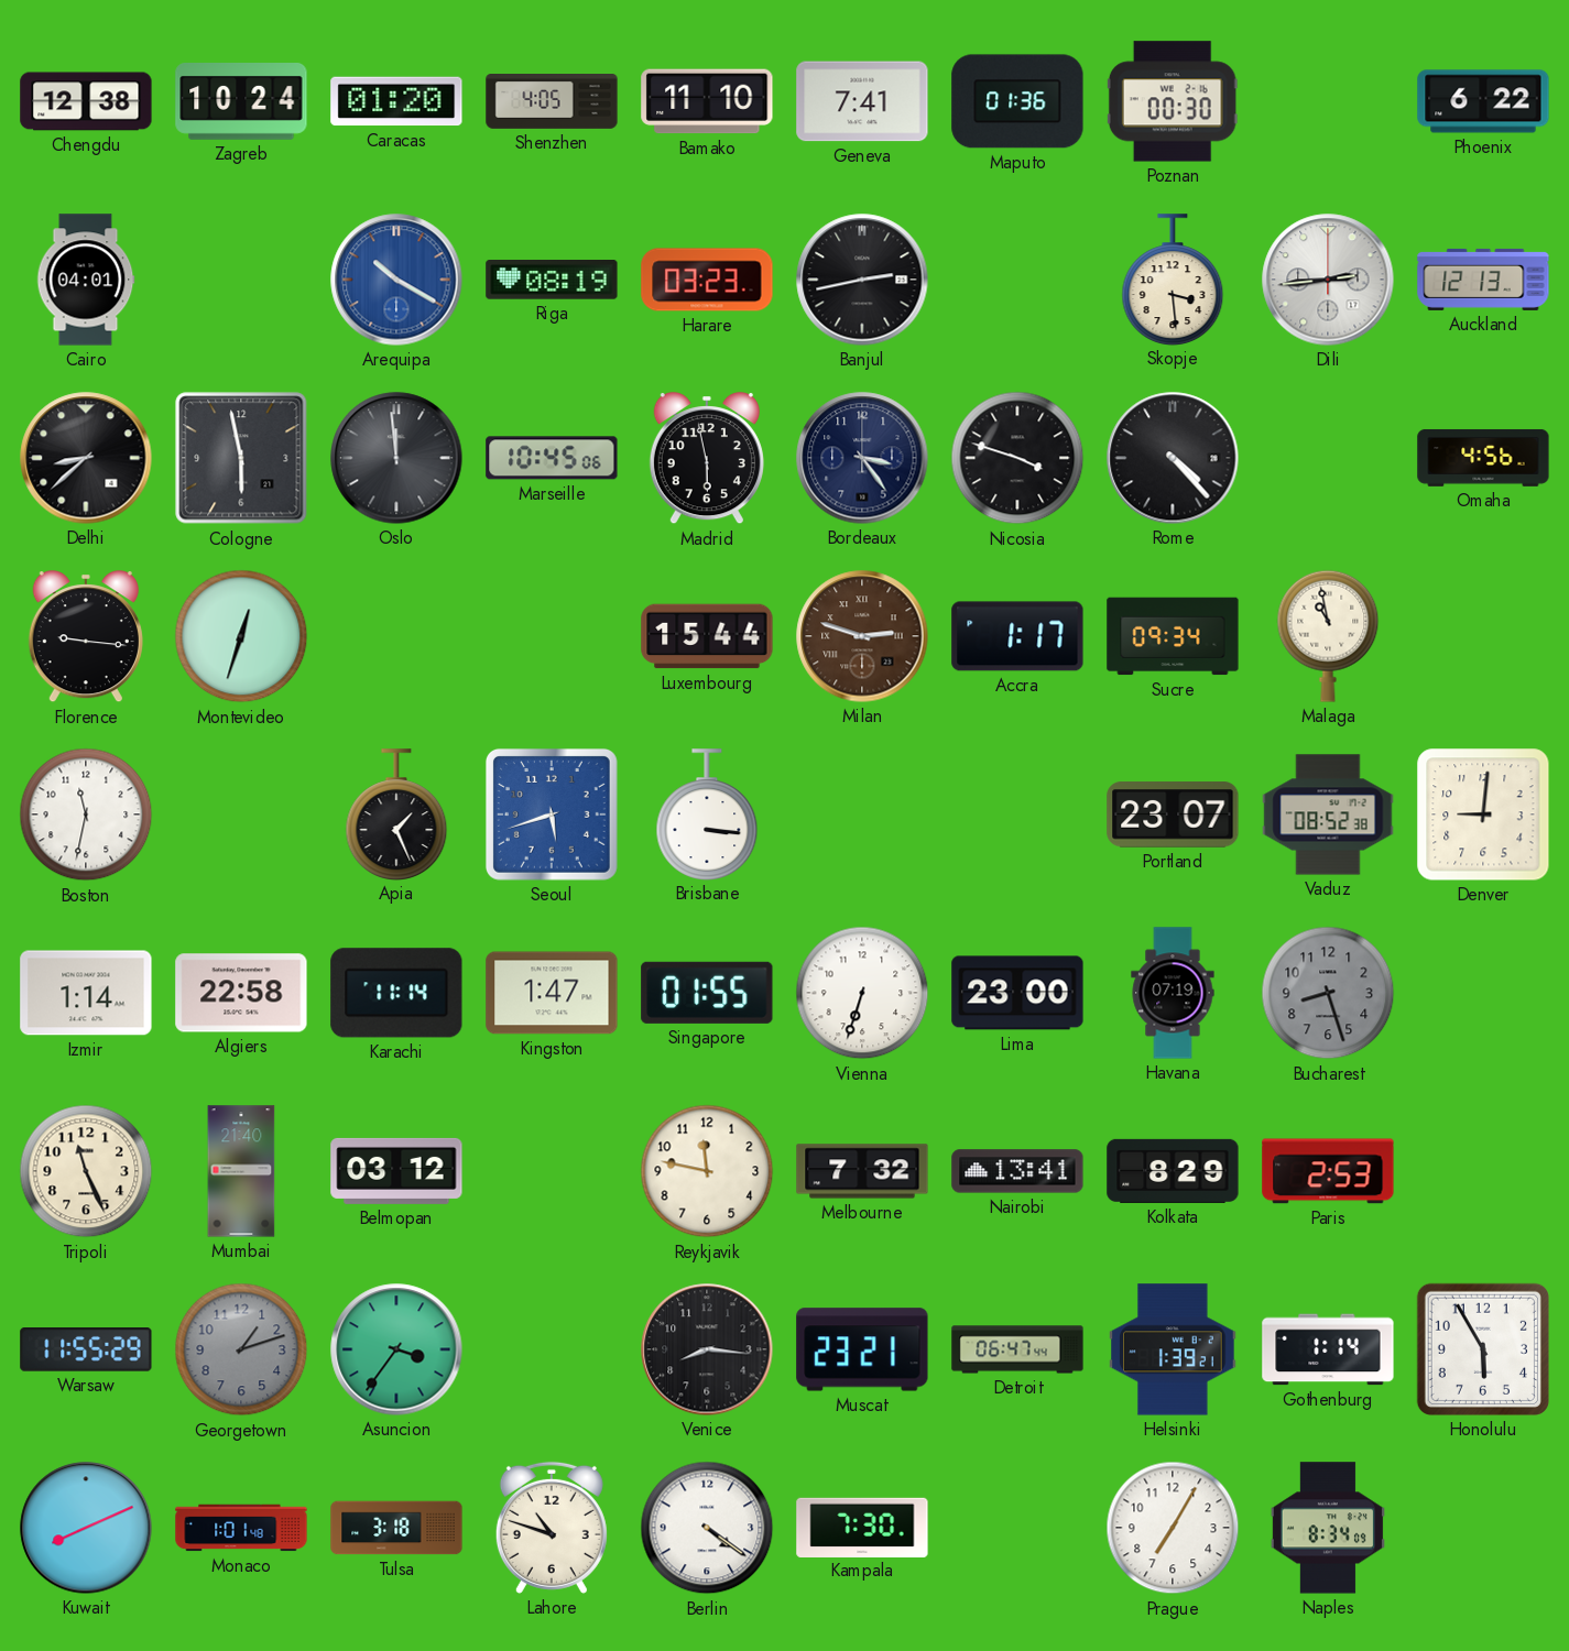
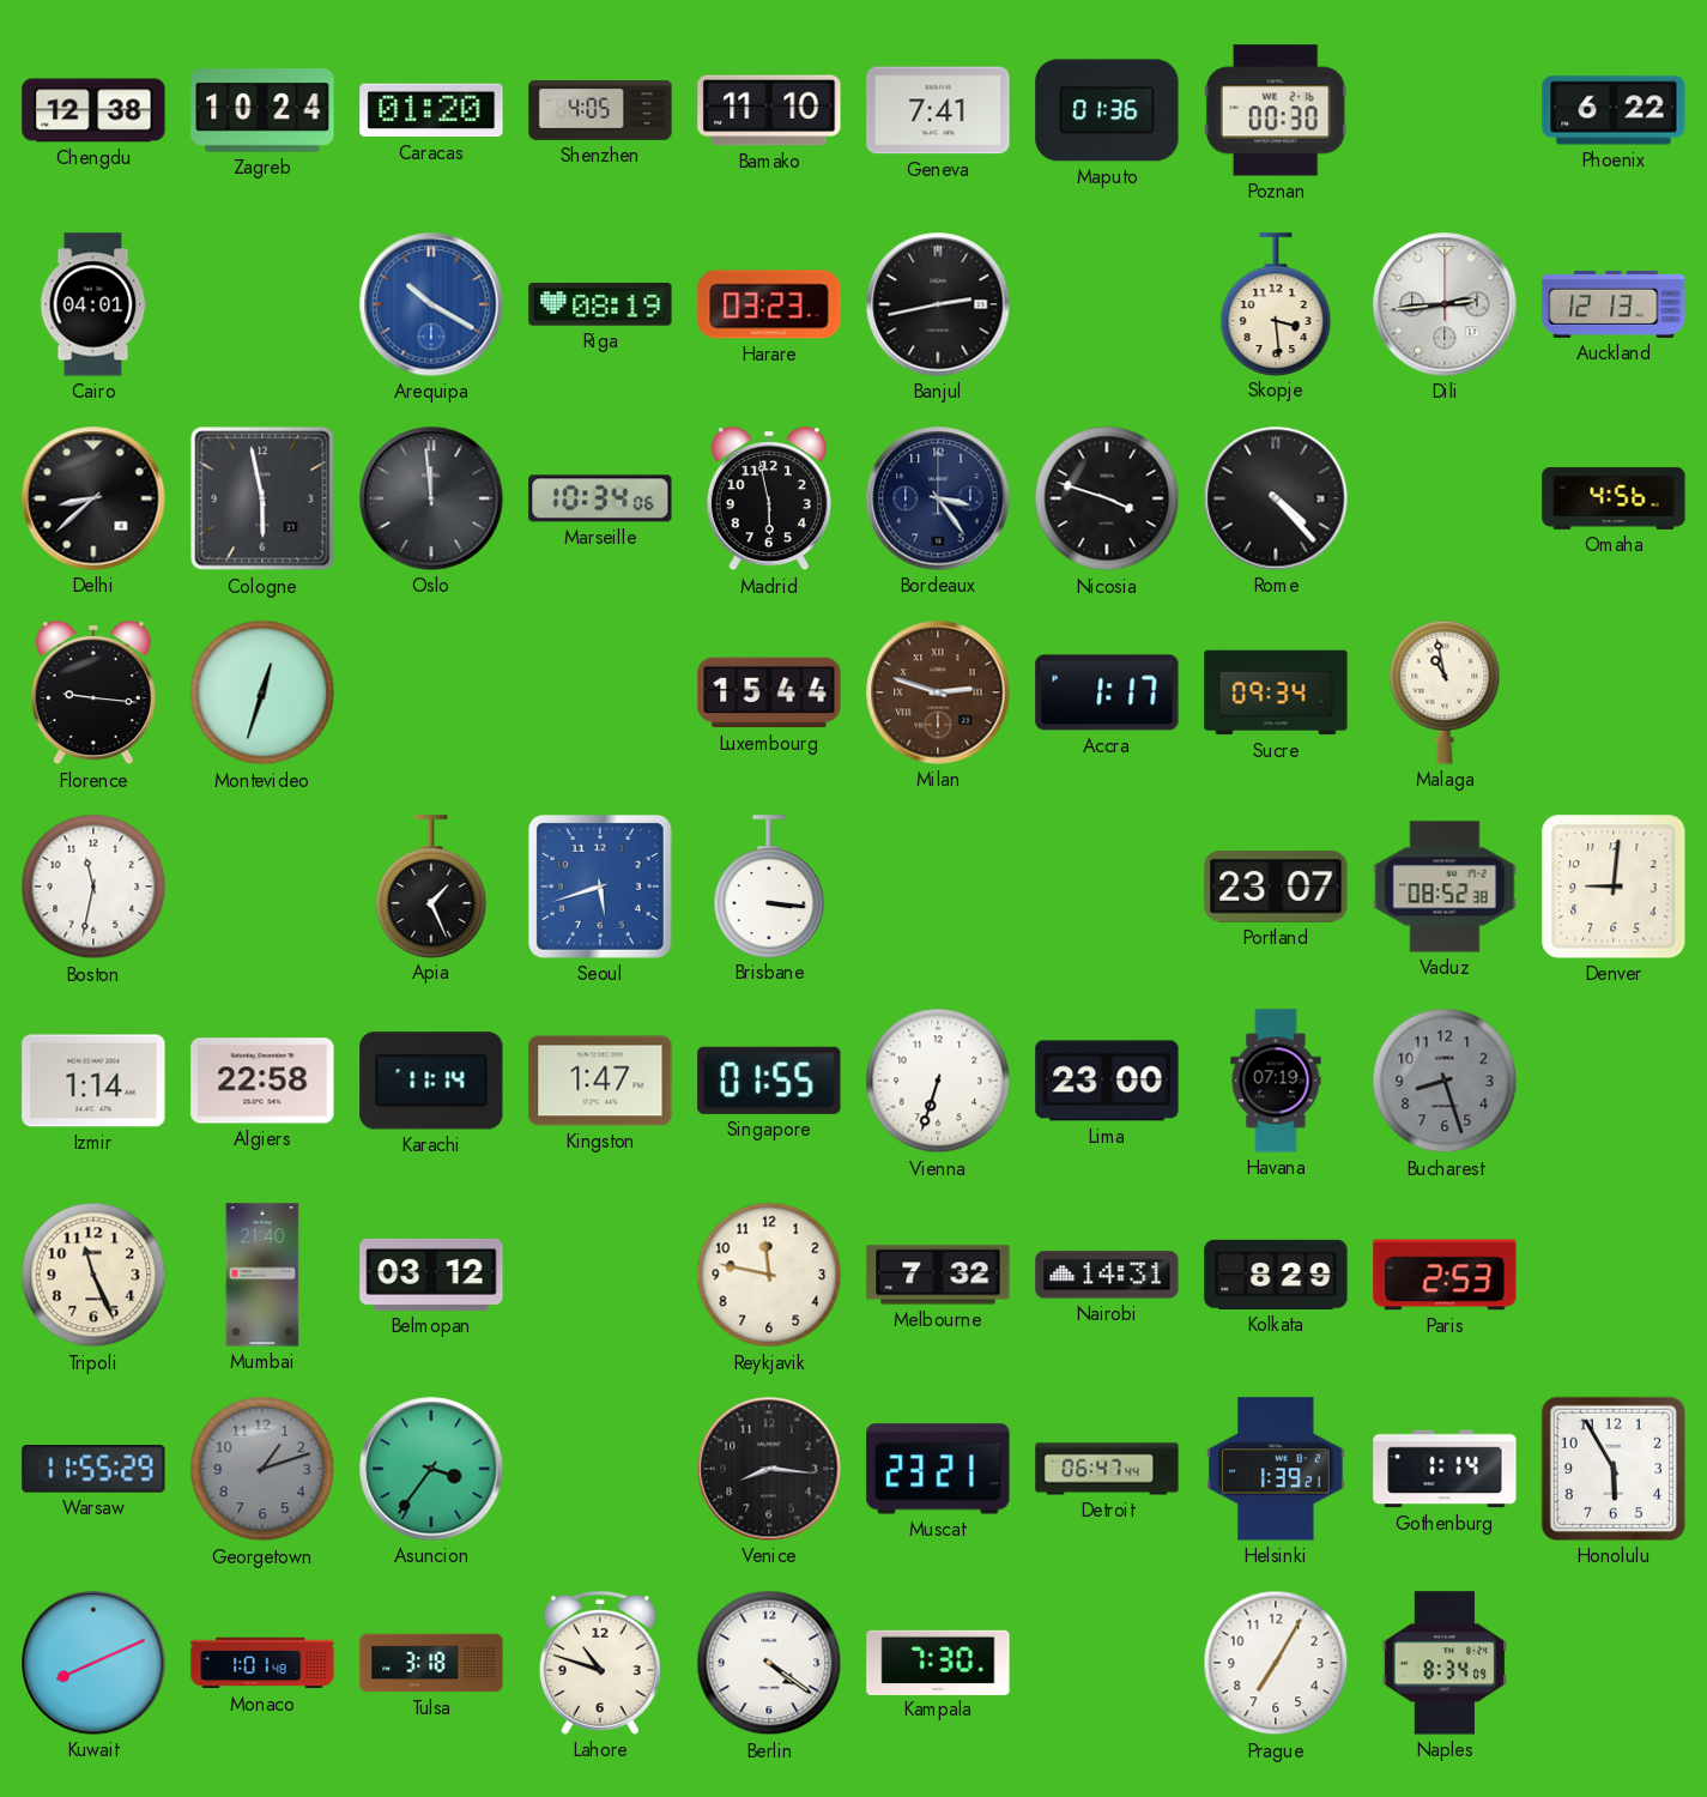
Marseille: 10:45 -> 10:34
Nairobi: 13:41 -> 14:31
